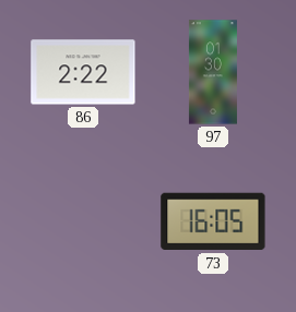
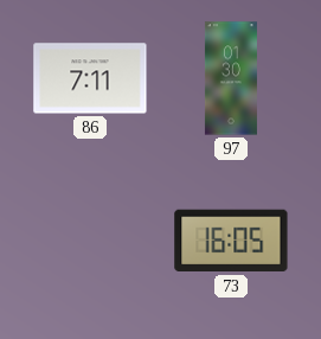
86: 2:22 -> 7:11
